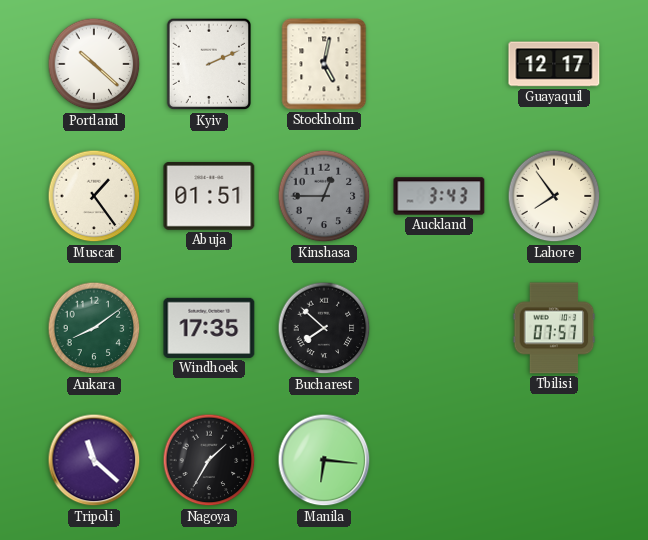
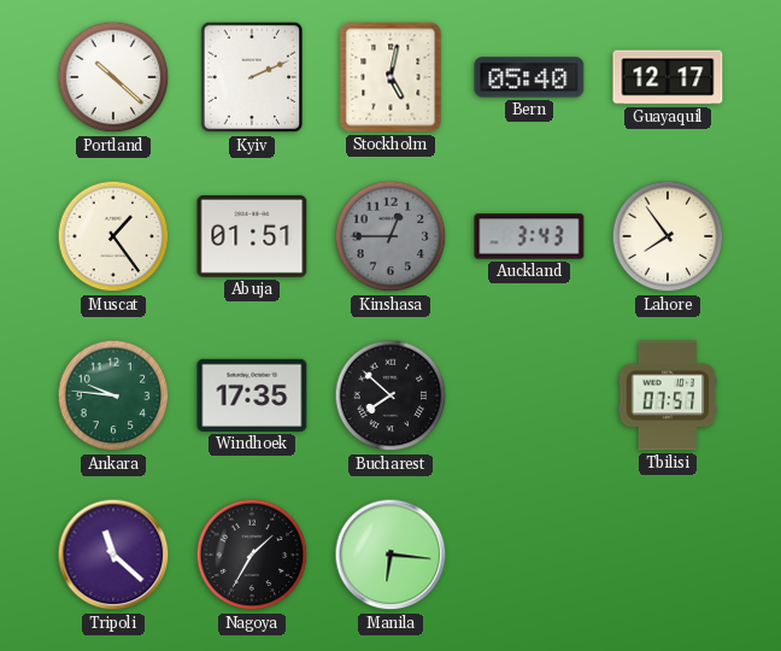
Bern: none -> 05:40
Ankara: 8:09 -> 9:46
